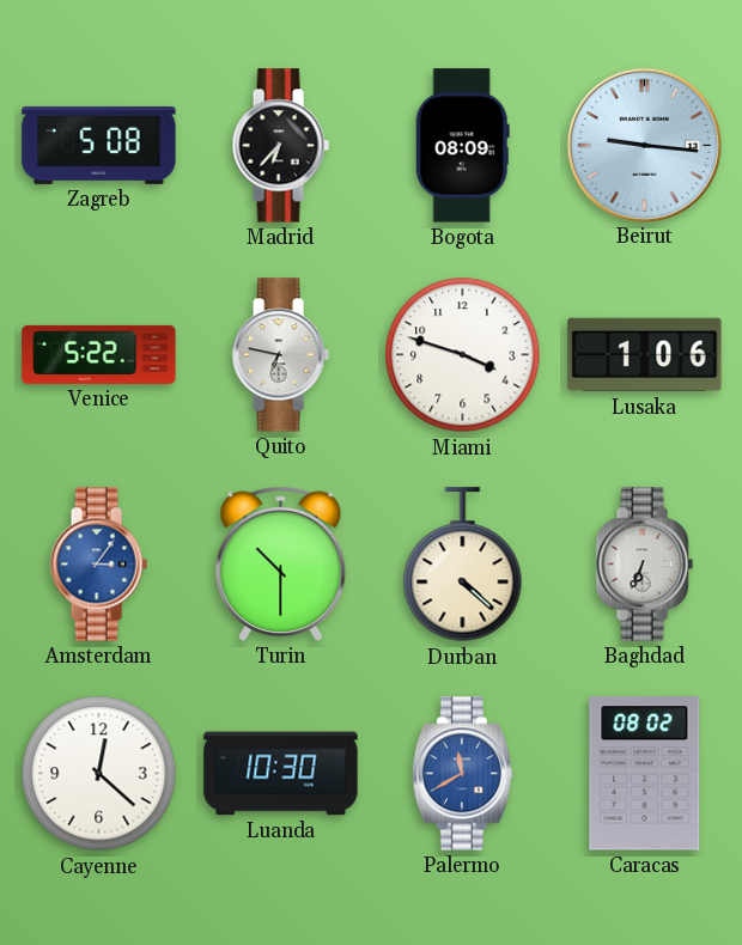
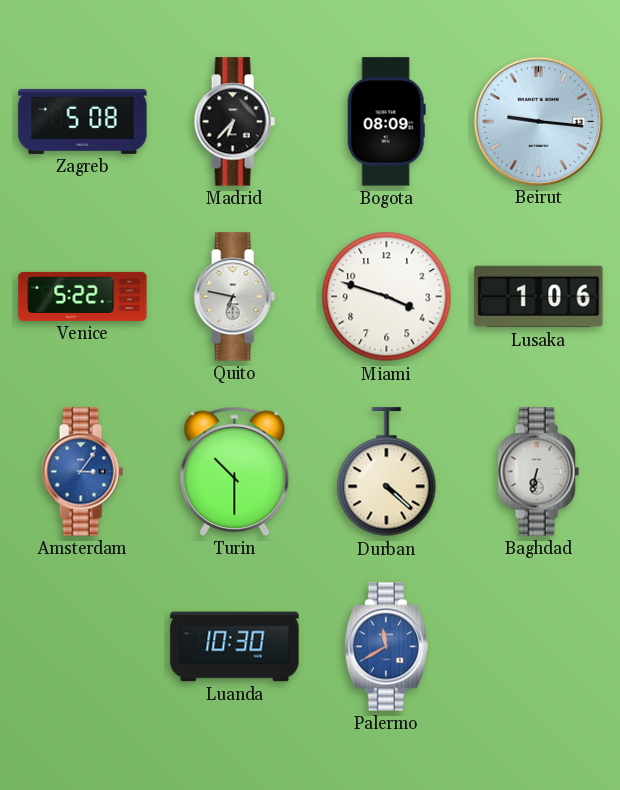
Baghdad: 6:34 -> 6:32
Cayenne: 12:22 -> none
Caracas: 08:02 -> none
